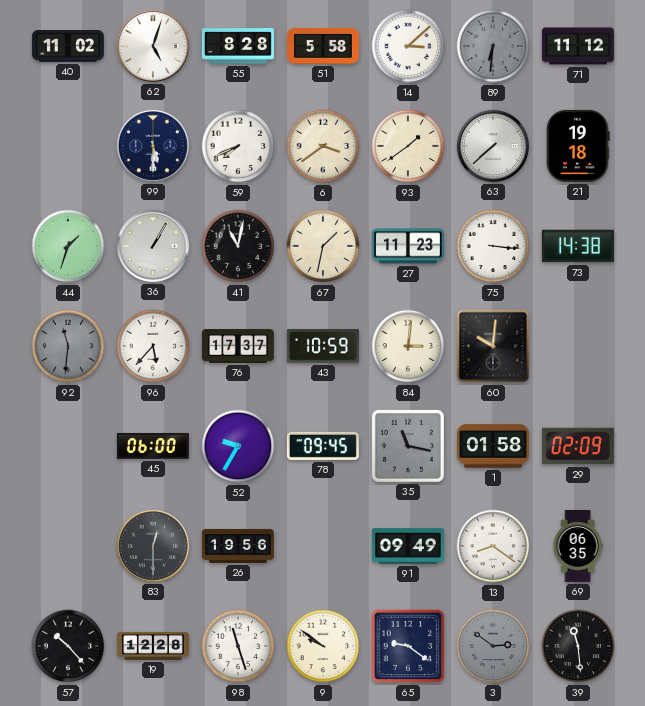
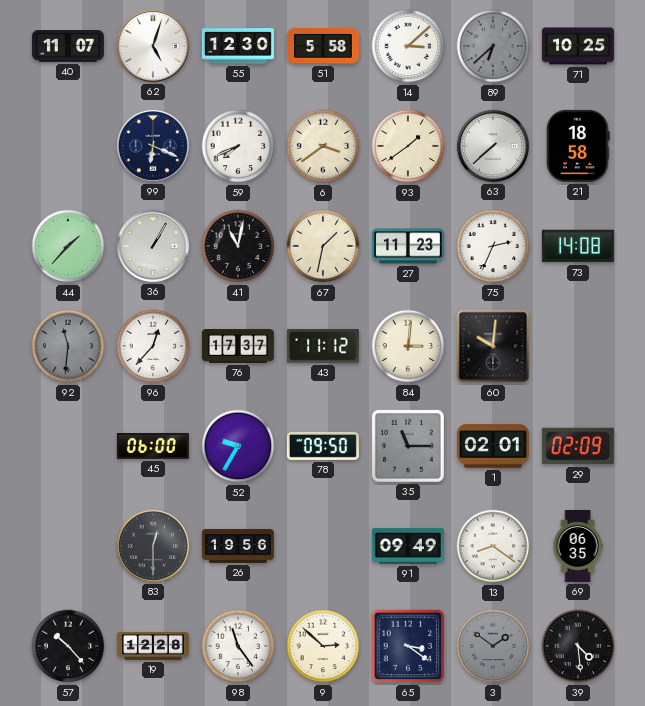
40: 11:02 -> 11:07
55: 8:28 -> 12:30
89: 6:31 -> 6:38
71: 11:12 -> 10:25
99: 5:30 -> 6:19
21: 19:18 -> 18:58
44: 1:33 -> 1:37
75: 3:16 -> 2:34
73: 14:38 -> 14:08
96: 5:37 -> 12:37
43: 10:59 -> 11:12
78: 09:45 -> 09:50
35: 11:17 -> 11:15
1: 01:58 -> 02:01
98: 11:27 -> 11:24
9: 9:51 -> 2:52
65: 9:21 -> 3:21
3: 2:51 -> 1:51
39: 11:29 -> 4:29
